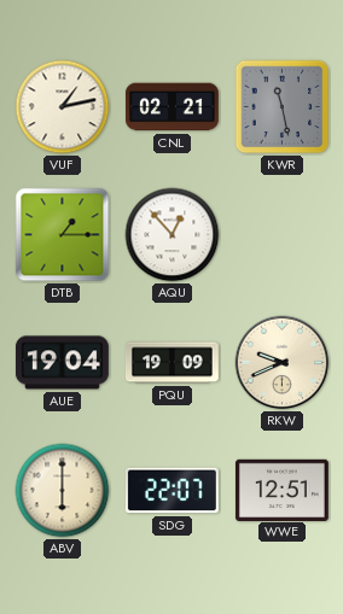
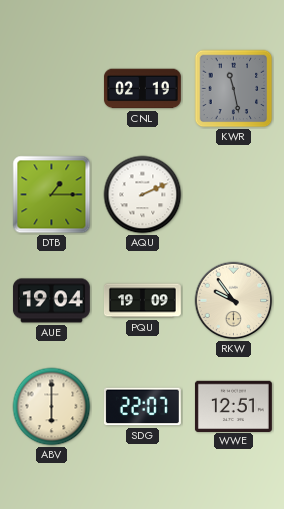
VUF: 1:13 -> none
CNL: 02:21 -> 02:19
AQU: 12:53 -> 2:11
RKW: 9:41 -> 9:54
